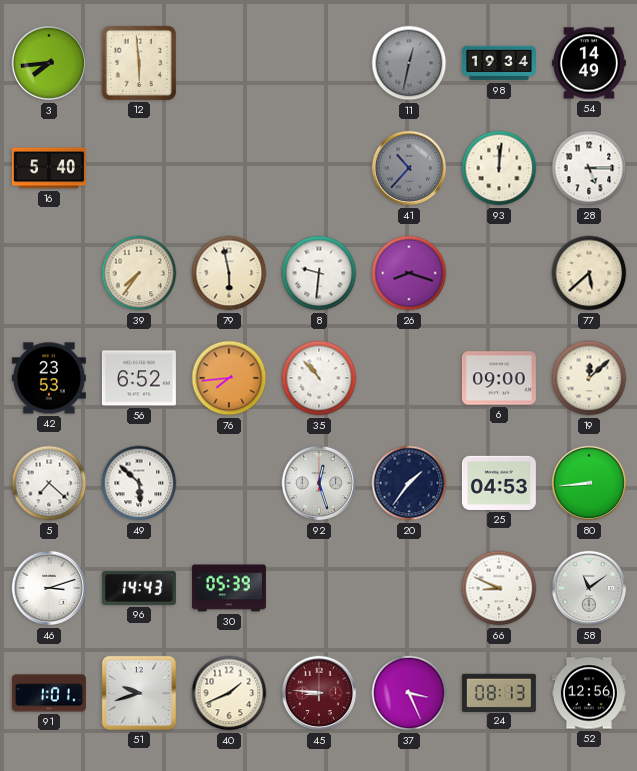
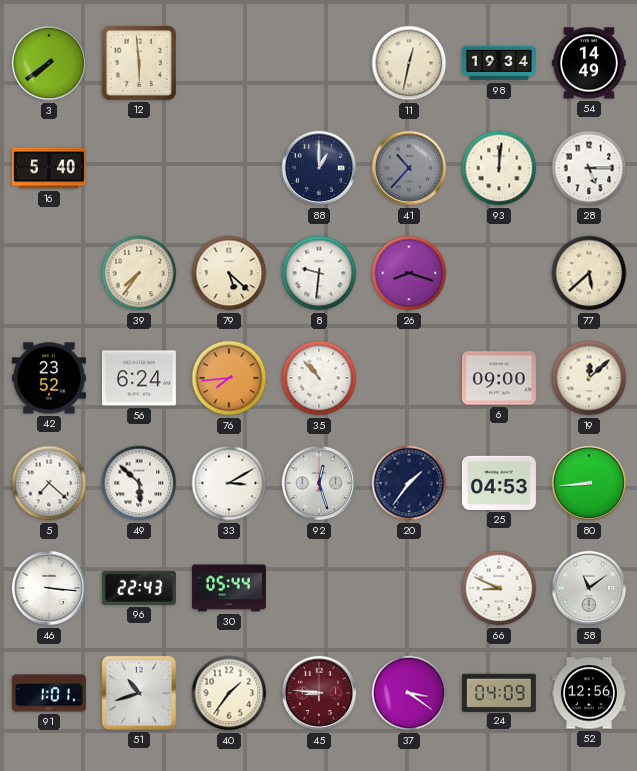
3: 7:44 -> 7:39
11 dial: grey -> cream
88: none -> 1:00
79: 5:58 -> 5:22
42: 23:53 -> 23:52
56: 6:52 -> 6:24
33: none -> 3:10
46: 3:12 -> 3:16
96: 14:43 -> 22:43
30: 05:39 -> 05:44
51: 9:42 -> 10:42
40: 1:41 -> 1:36
37: 3:26 -> 3:21
24: 08:13 -> 04:09
